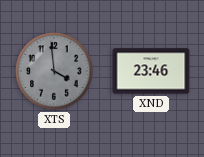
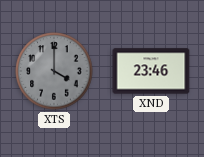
XTS: 3:59 -> 4:00
